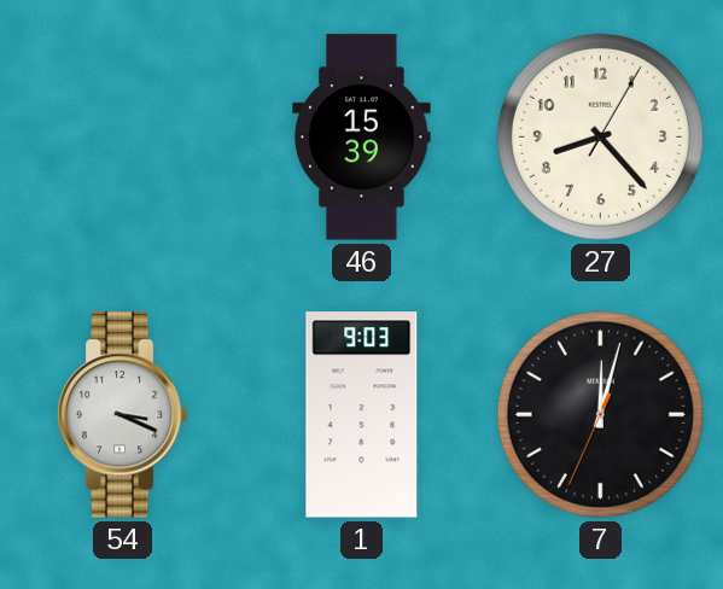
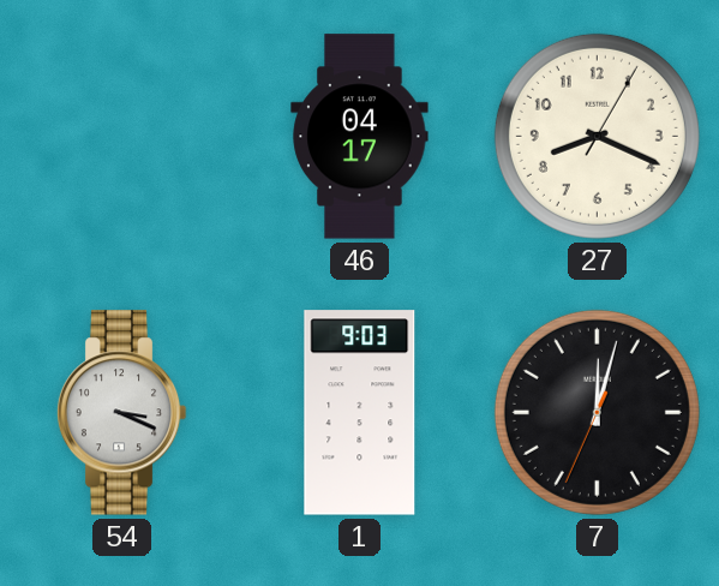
46: 15:39 -> 04:17
27: 8:23 -> 8:19
